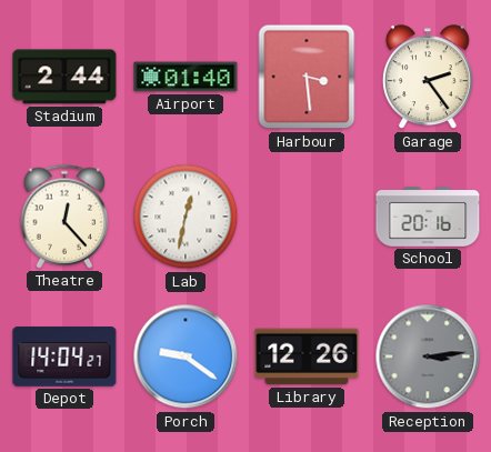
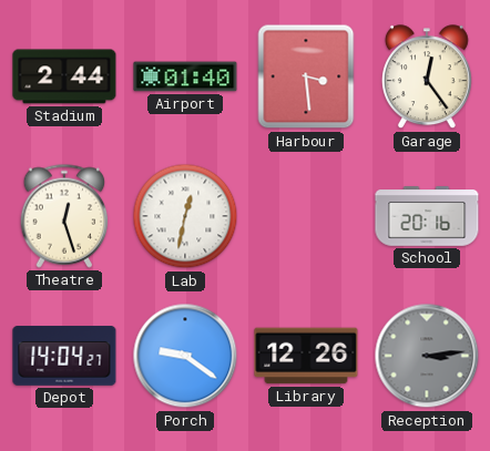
Garage: 2:24 -> 12:24
Theatre: 12:23 -> 12:27
